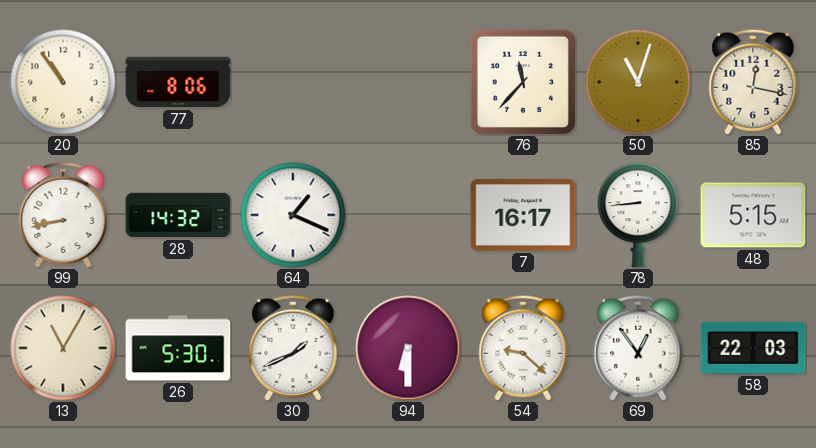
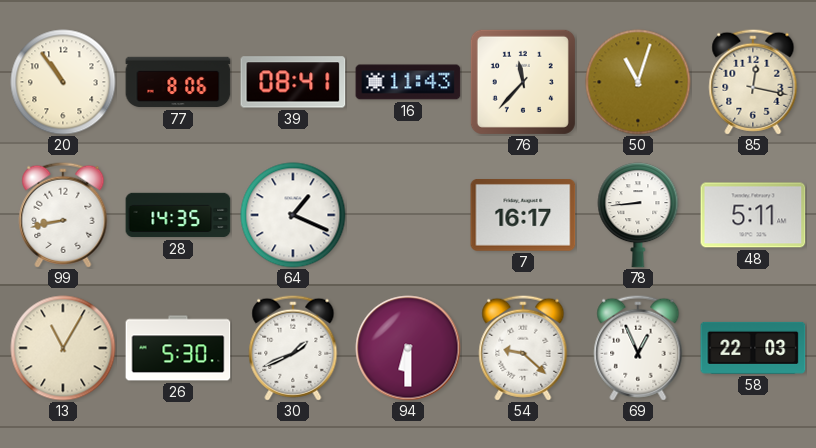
39: none -> 08:41
16: none -> 11:43
28: 14:32 -> 14:35
48: 5:15 -> 5:11
69: 12:54 -> 12:56
